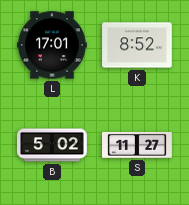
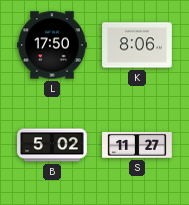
L: 17:01 -> 17:50
K: 8:52 -> 8:06
